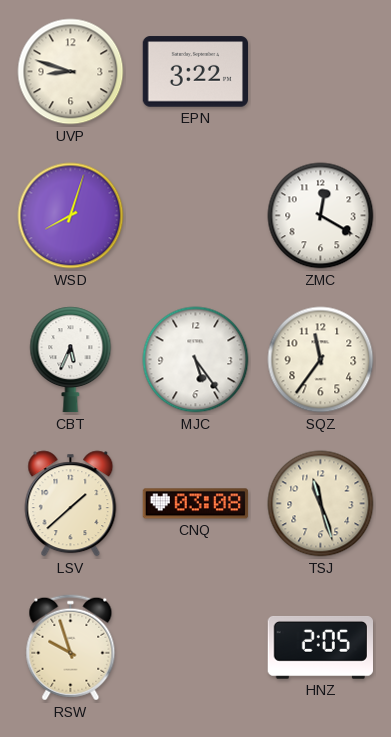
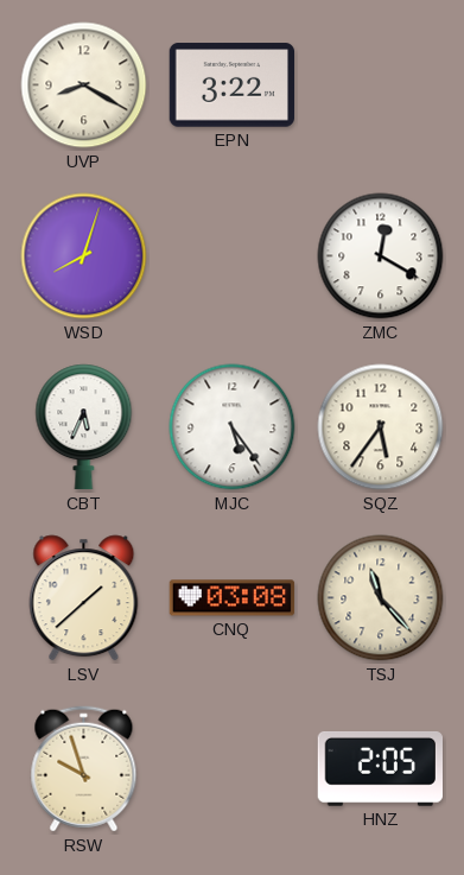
UVP: 8:48 -> 8:20
SQZ: 11:36 -> 5:36
TSJ: 11:27 -> 11:23
